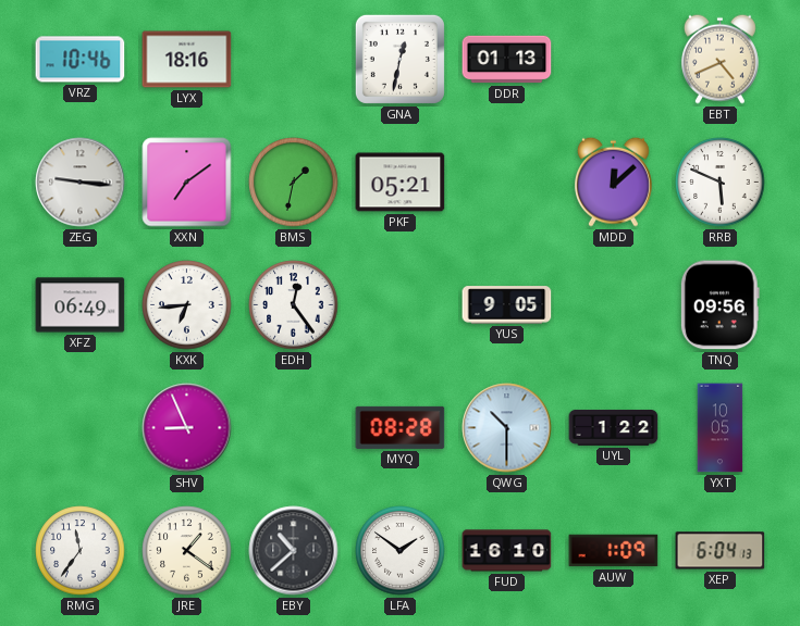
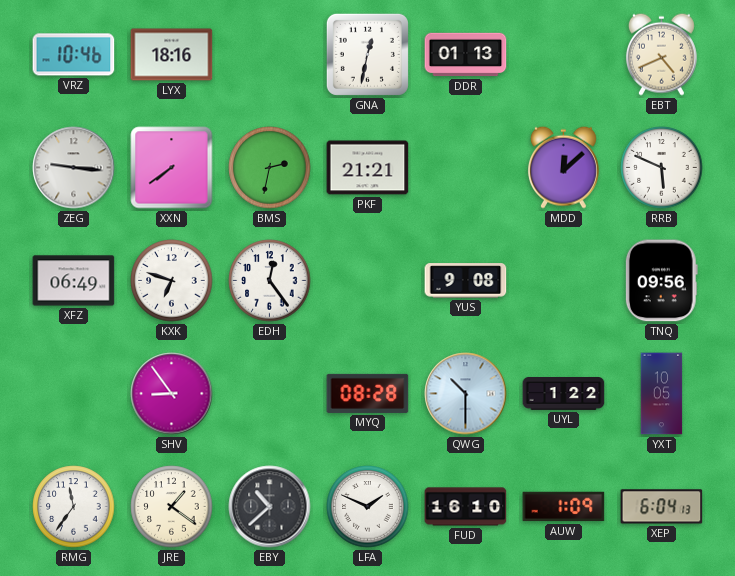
XXN: 7:09 -> 7:39
BMS: 1:32 -> 2:32
PKF: 05:21 -> 21:21
KXK: 6:44 -> 6:48
YUS: 9:05 -> 9:08
SHV: 8:56 -> 8:54
LFA: 1:51 -> 1:49
